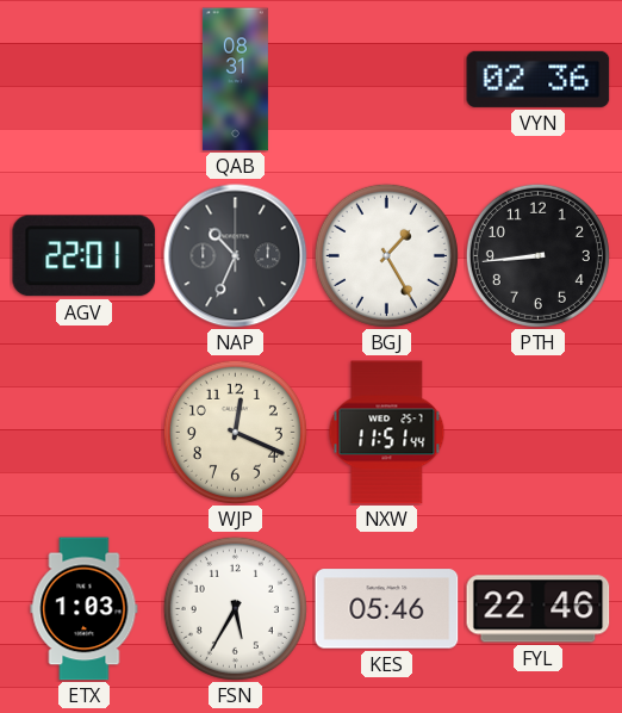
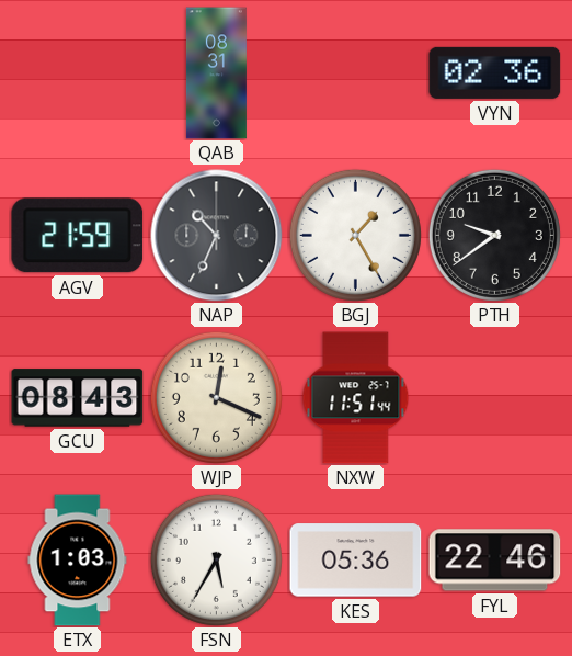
AGV: 22:01 -> 21:59
PTH: 8:44 -> 9:39
GCU: none -> 08:43
KES: 05:46 -> 05:36
